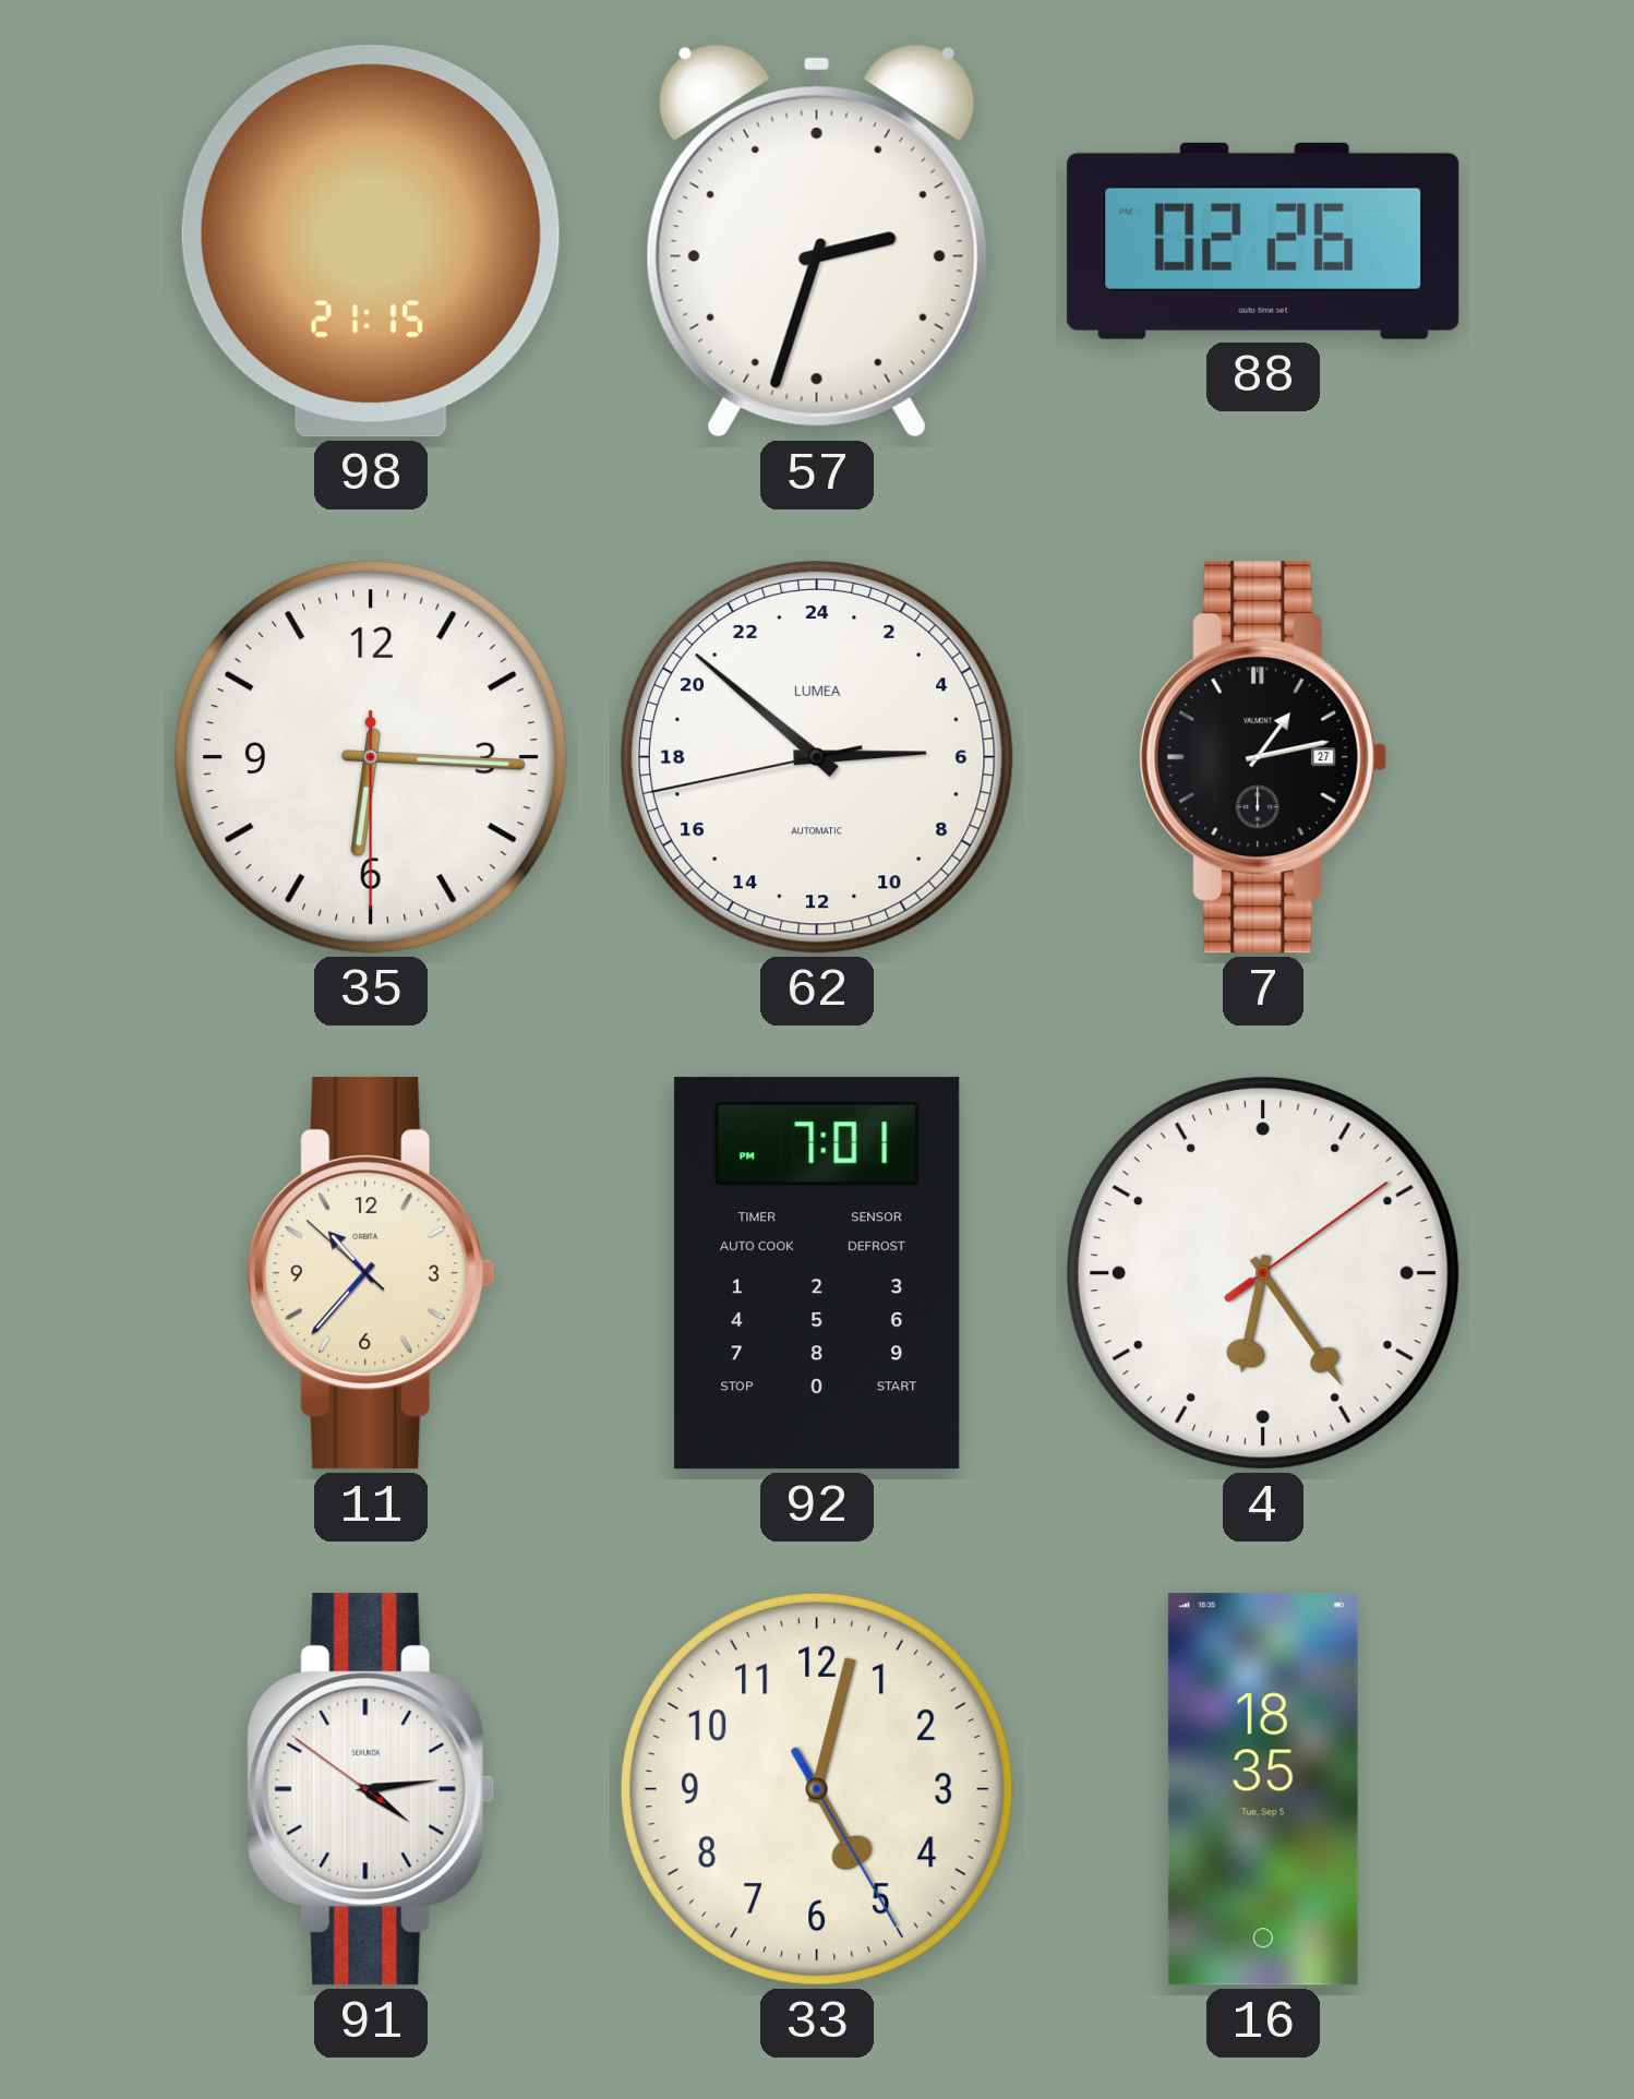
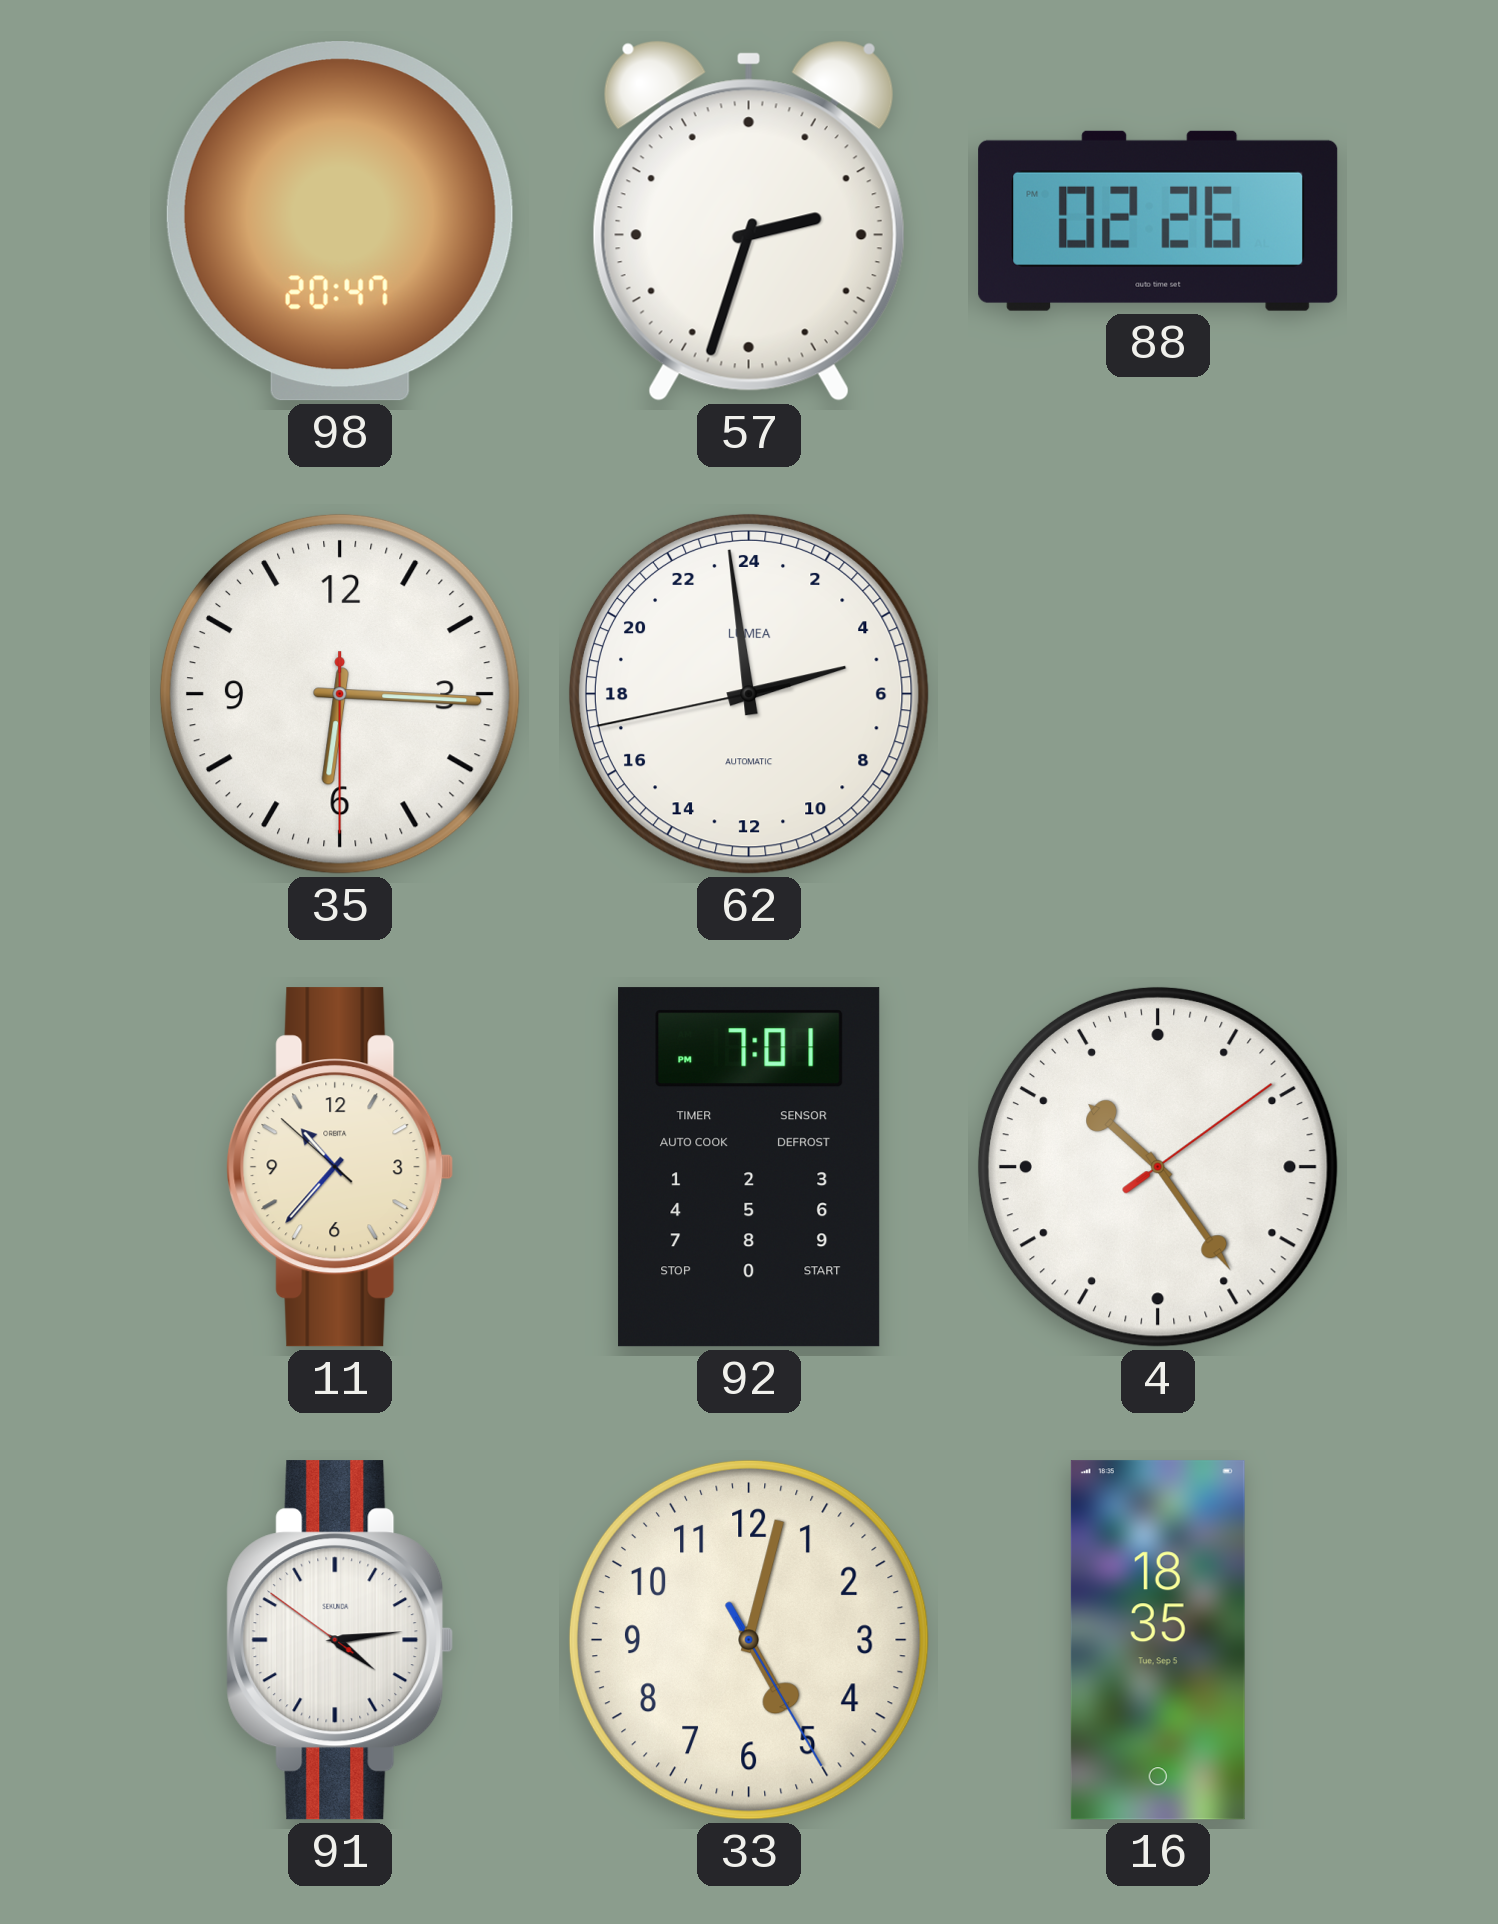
98: 21:15 -> 20:47
62: 5:51 -> 4:58
7: 1:13 -> none
4: 6:24 -> 10:24
